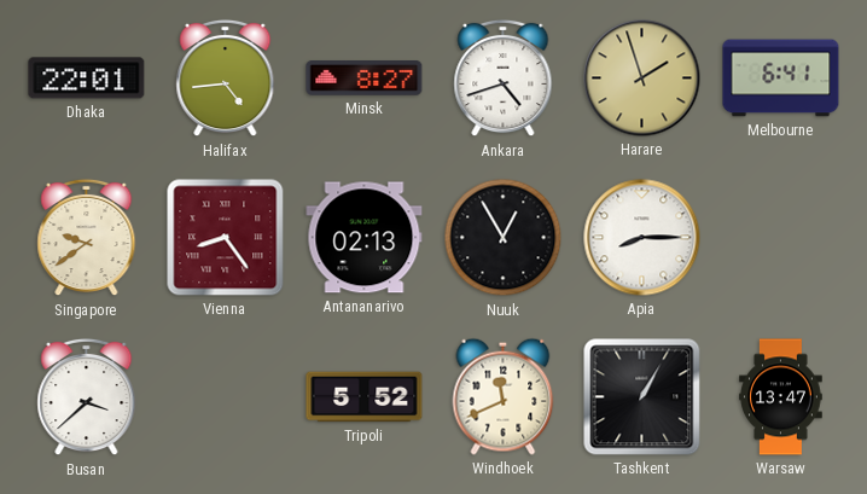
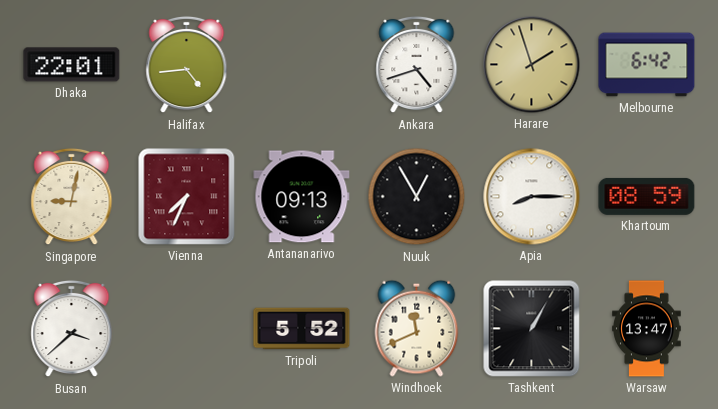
Minsk: 8:27 -> none
Melbourne: 6:41 -> 6:42
Singapore: 9:39 -> 9:02
Vienna: 8:24 -> 7:34
Antananarivo: 02:13 -> 09:13
Khartoum: none -> 08:59
